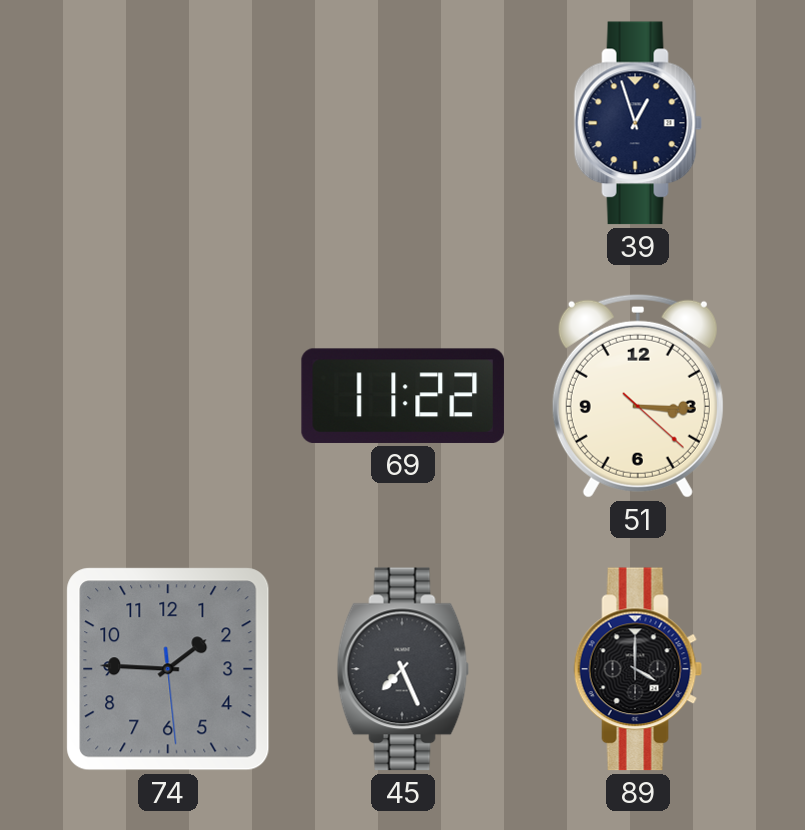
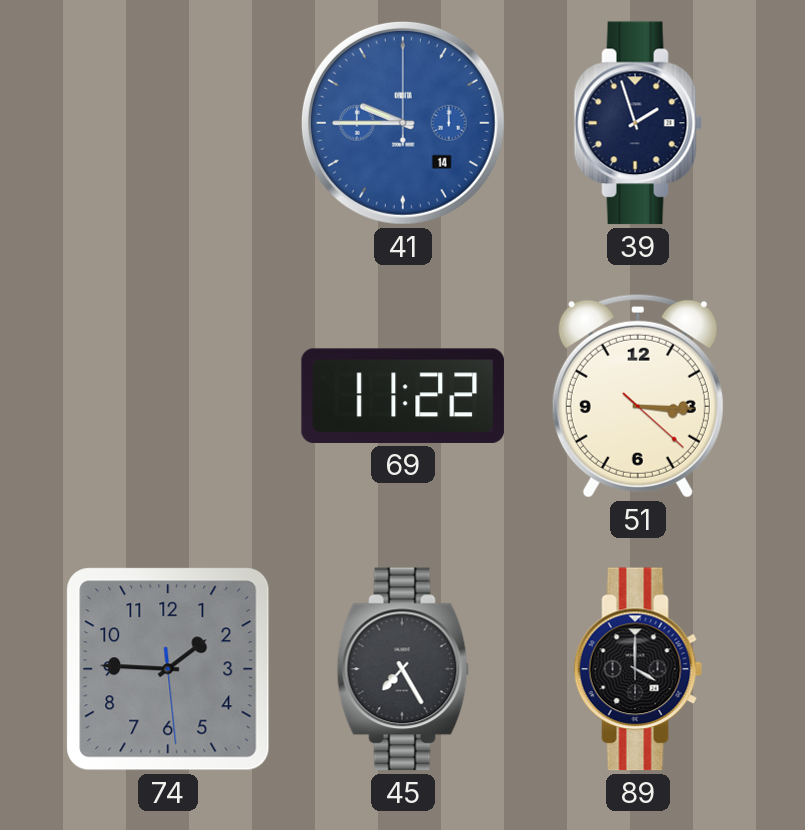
41: none -> 9:45
39: 12:57 -> 1:57
45: 7:26 -> 7:25
